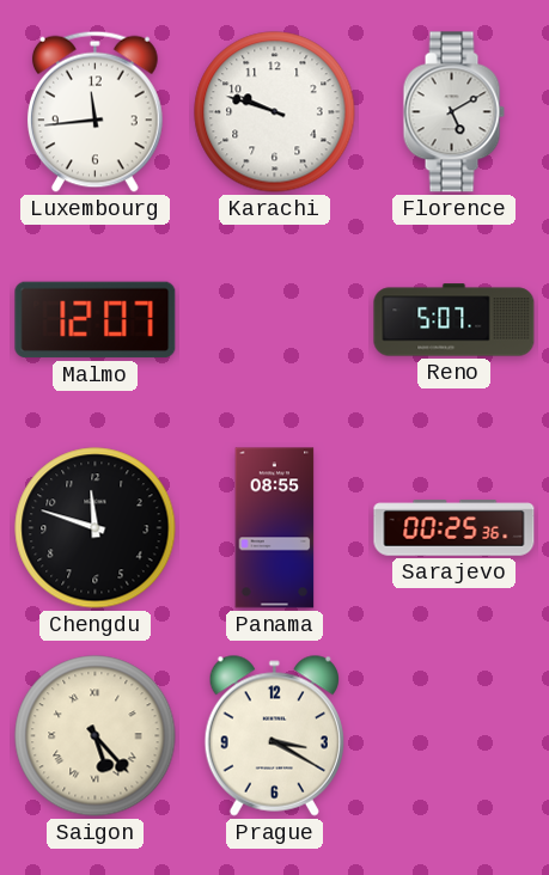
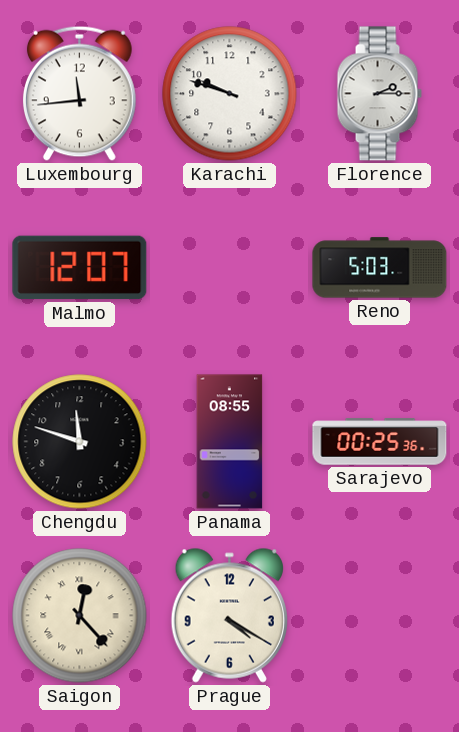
Florence: 5:10 -> 2:15
Reno: 5:07 -> 5:03
Saigon: 5:23 -> 12:23
Prague: 3:20 -> 4:20
